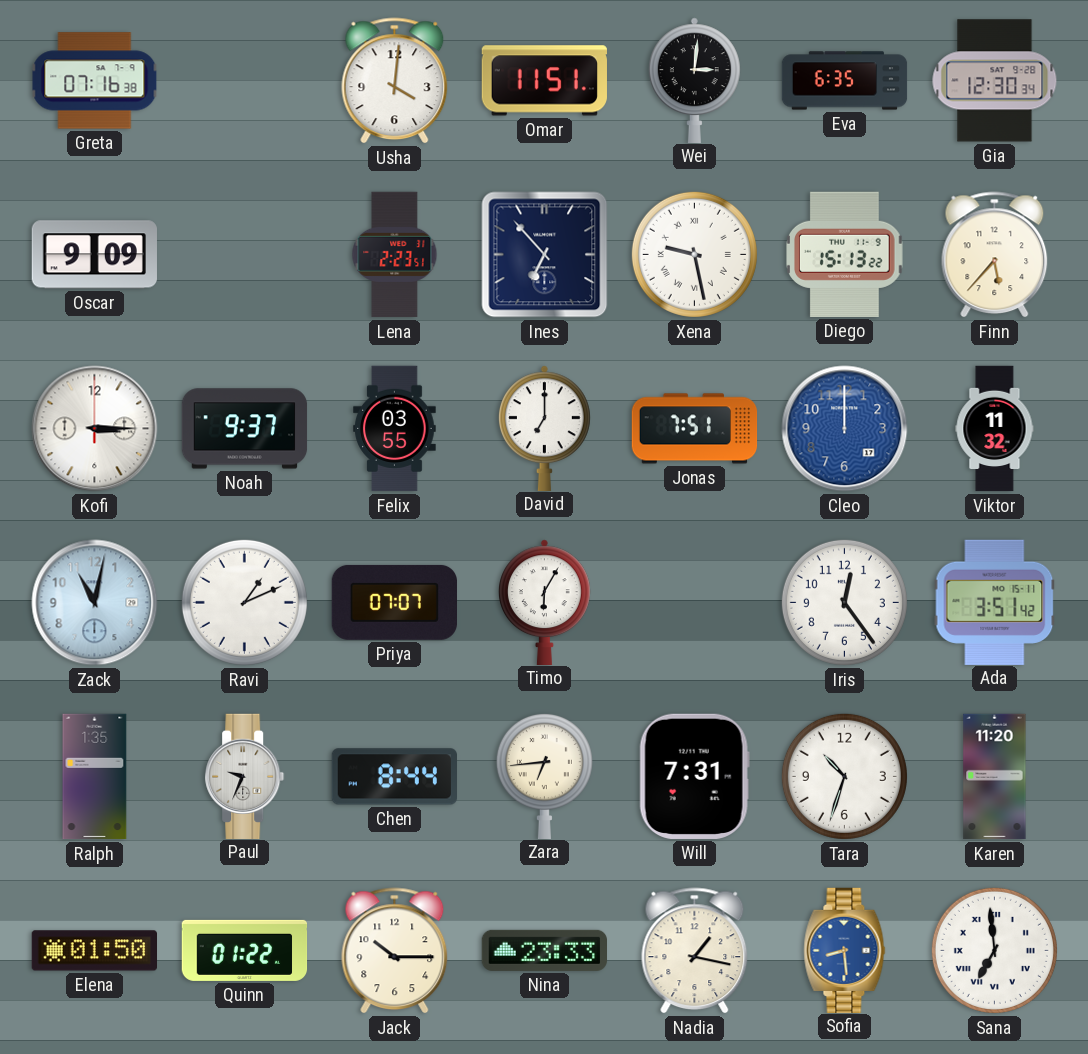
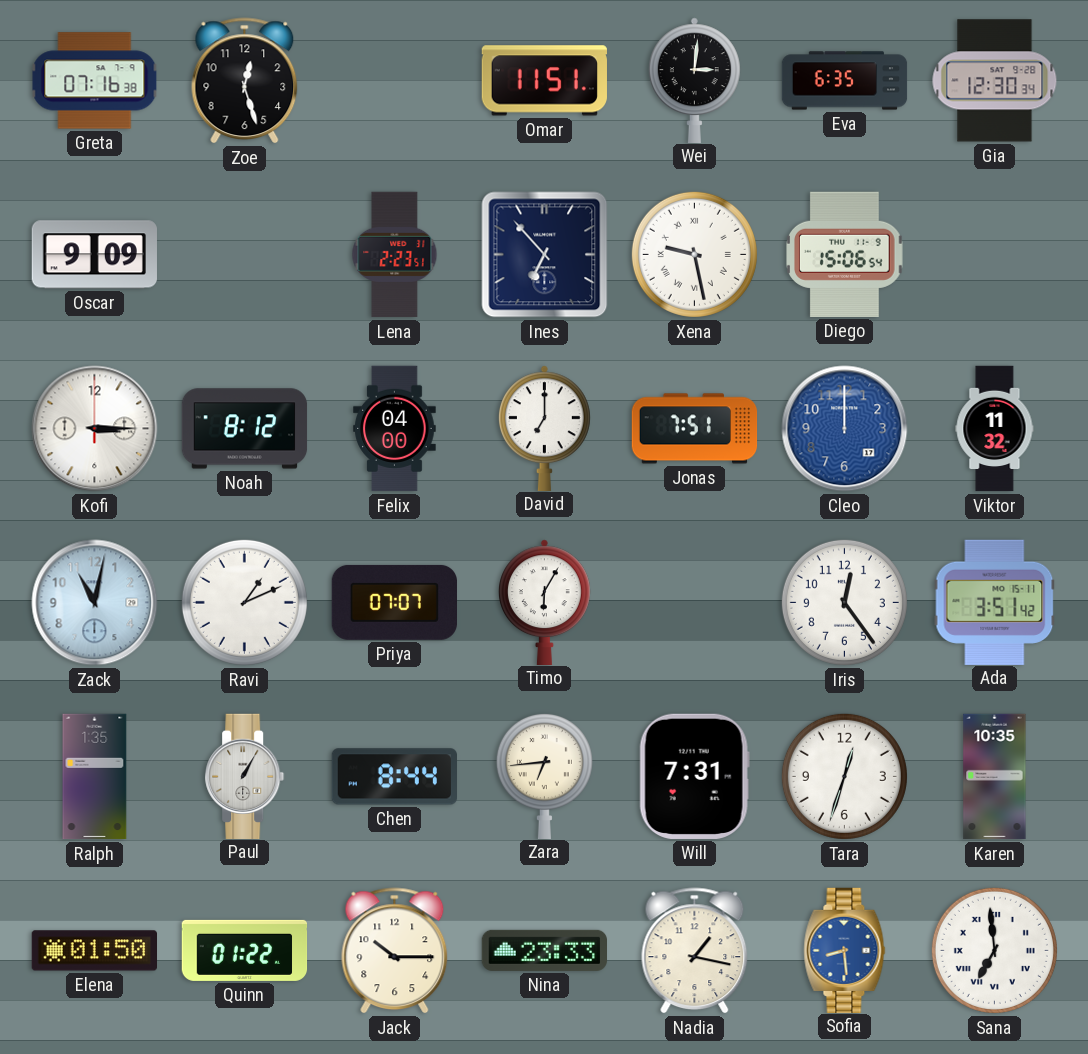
Zoe: none -> 12:27
Usha: 4:01 -> none
Diego: 15:13 -> 15:06
Finn: 5:37 -> none
Noah: 9:37 -> 8:12
Felix: 03:55 -> 04:00
Paul: 9:34 -> 1:05
Tara: 10:33 -> 12:33
Karen: 11:20 -> 10:35
